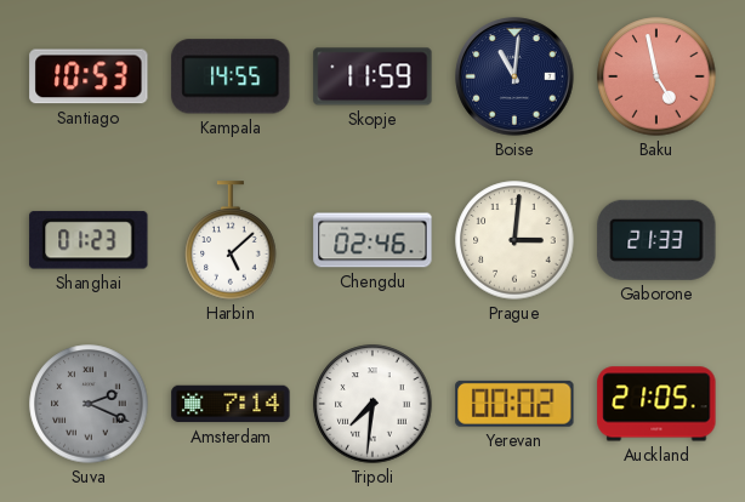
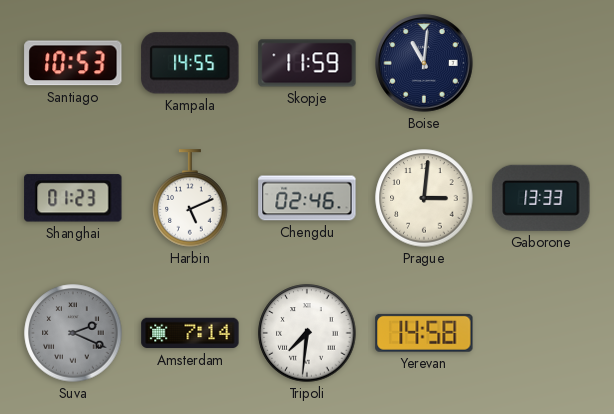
Baku: 4:58 -> none
Harbin: 5:08 -> 5:11
Gaborone: 21:33 -> 13:33
Yerevan: 00:02 -> 14:58
Auckland: 21:05 -> none
